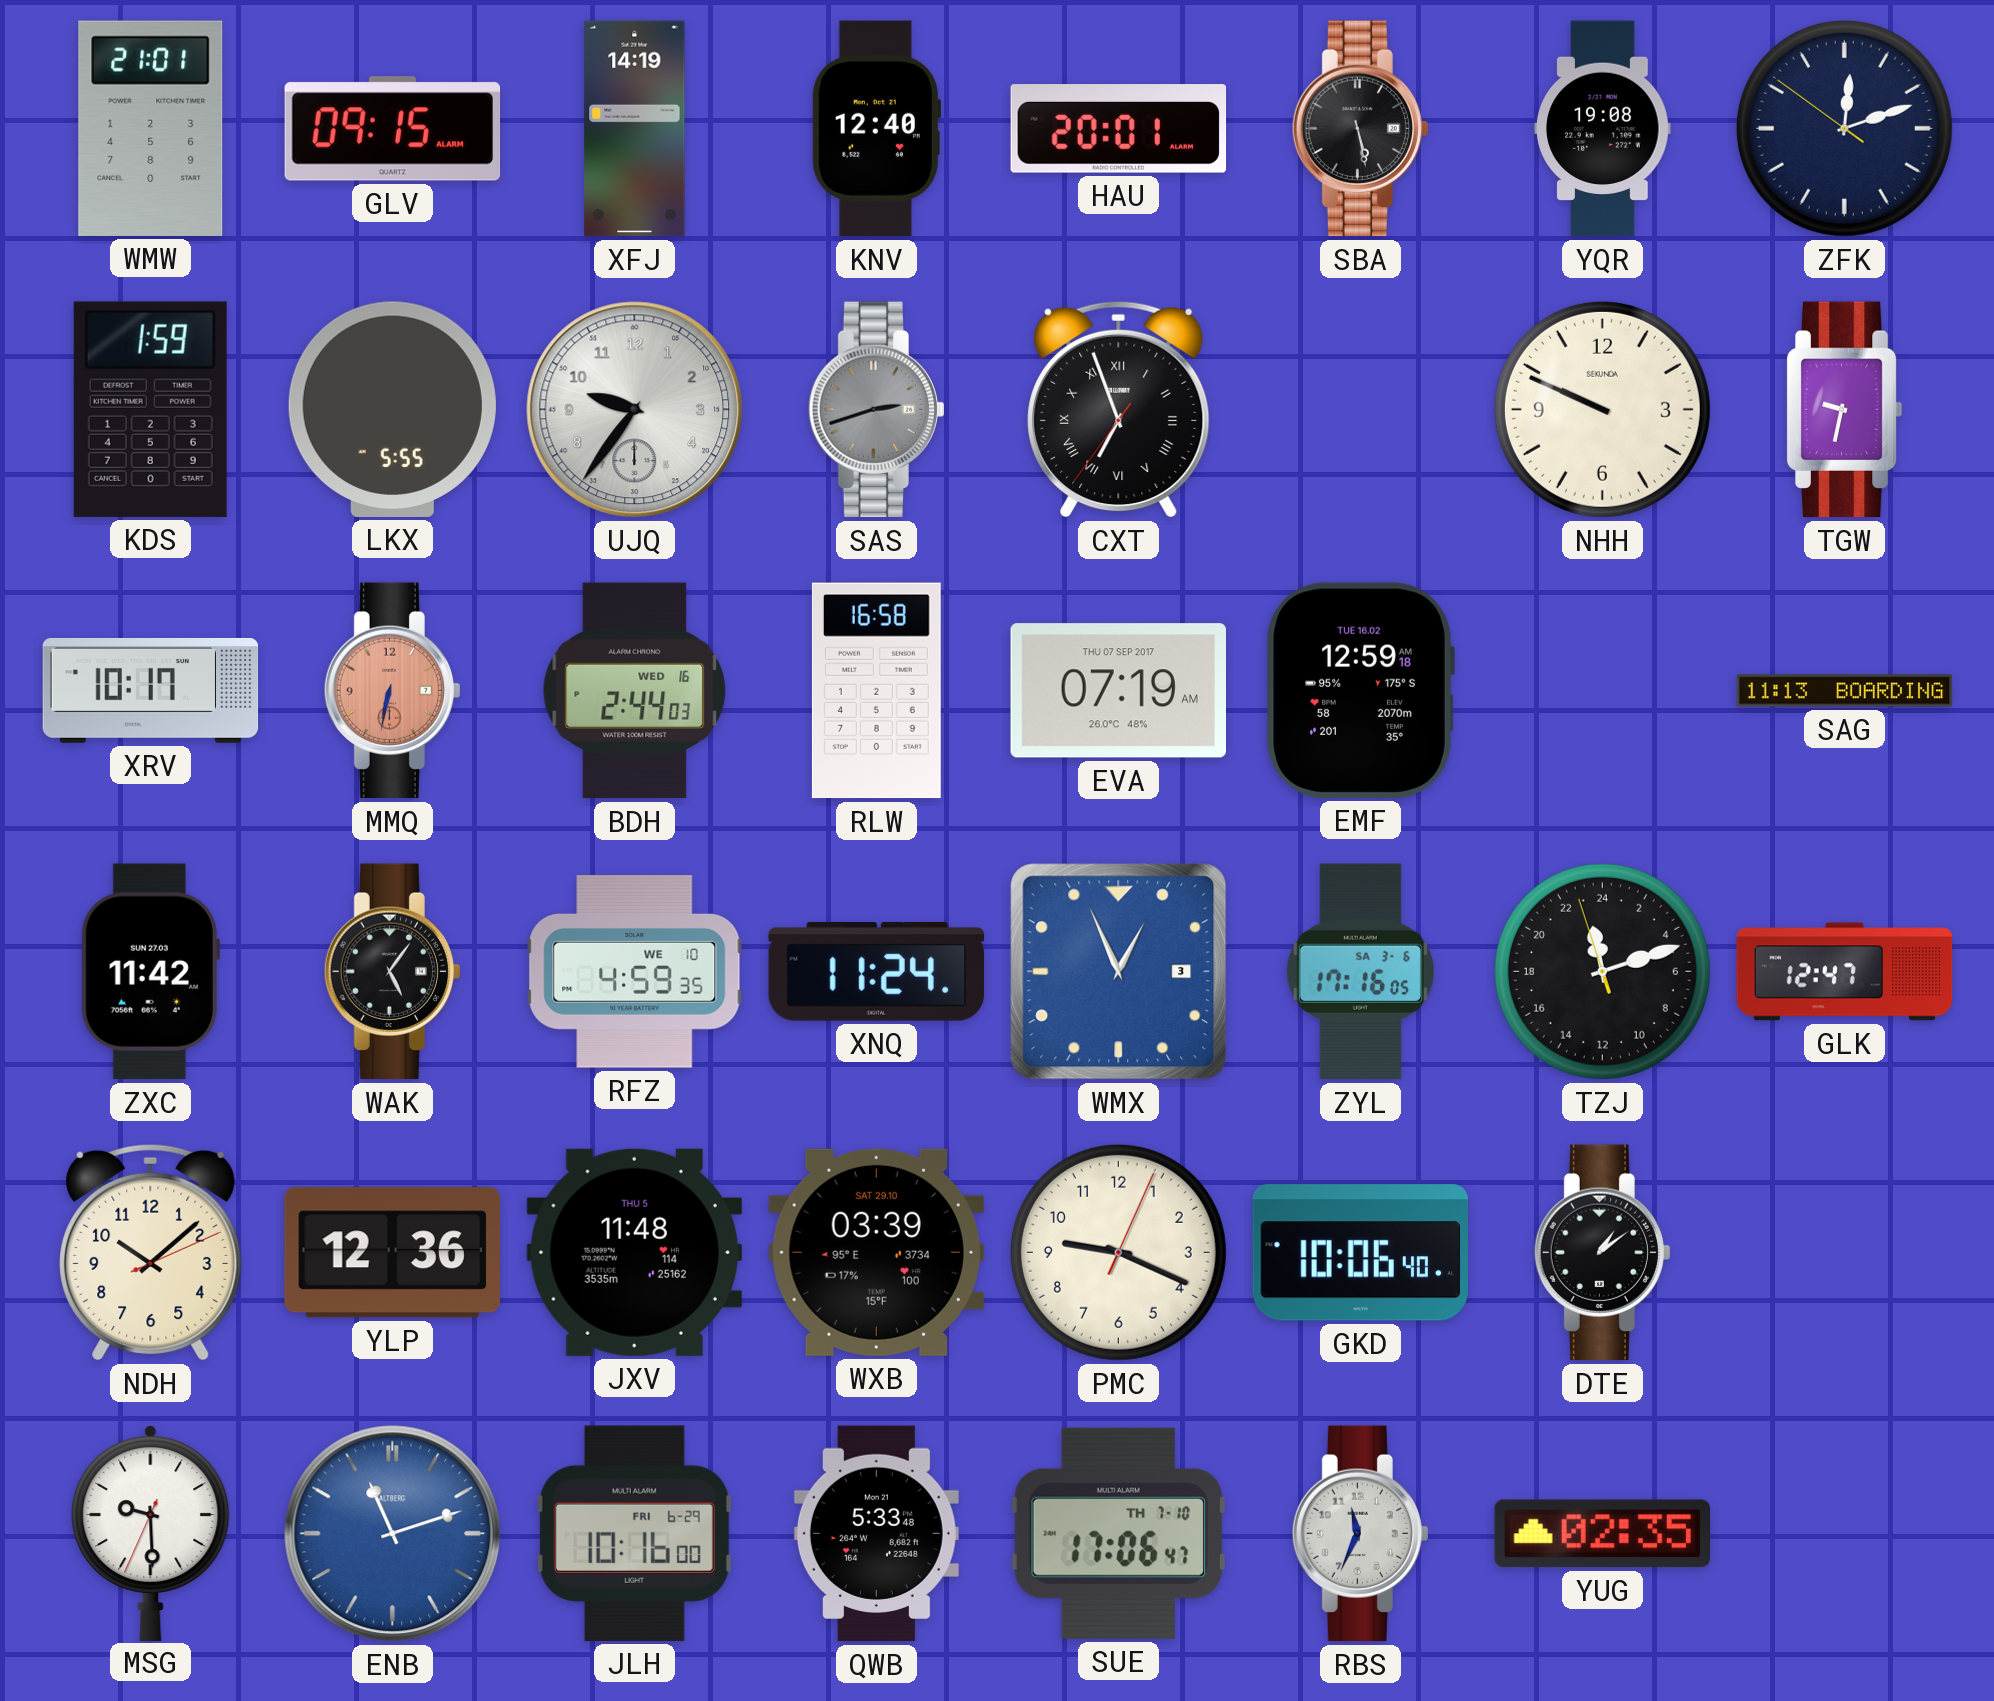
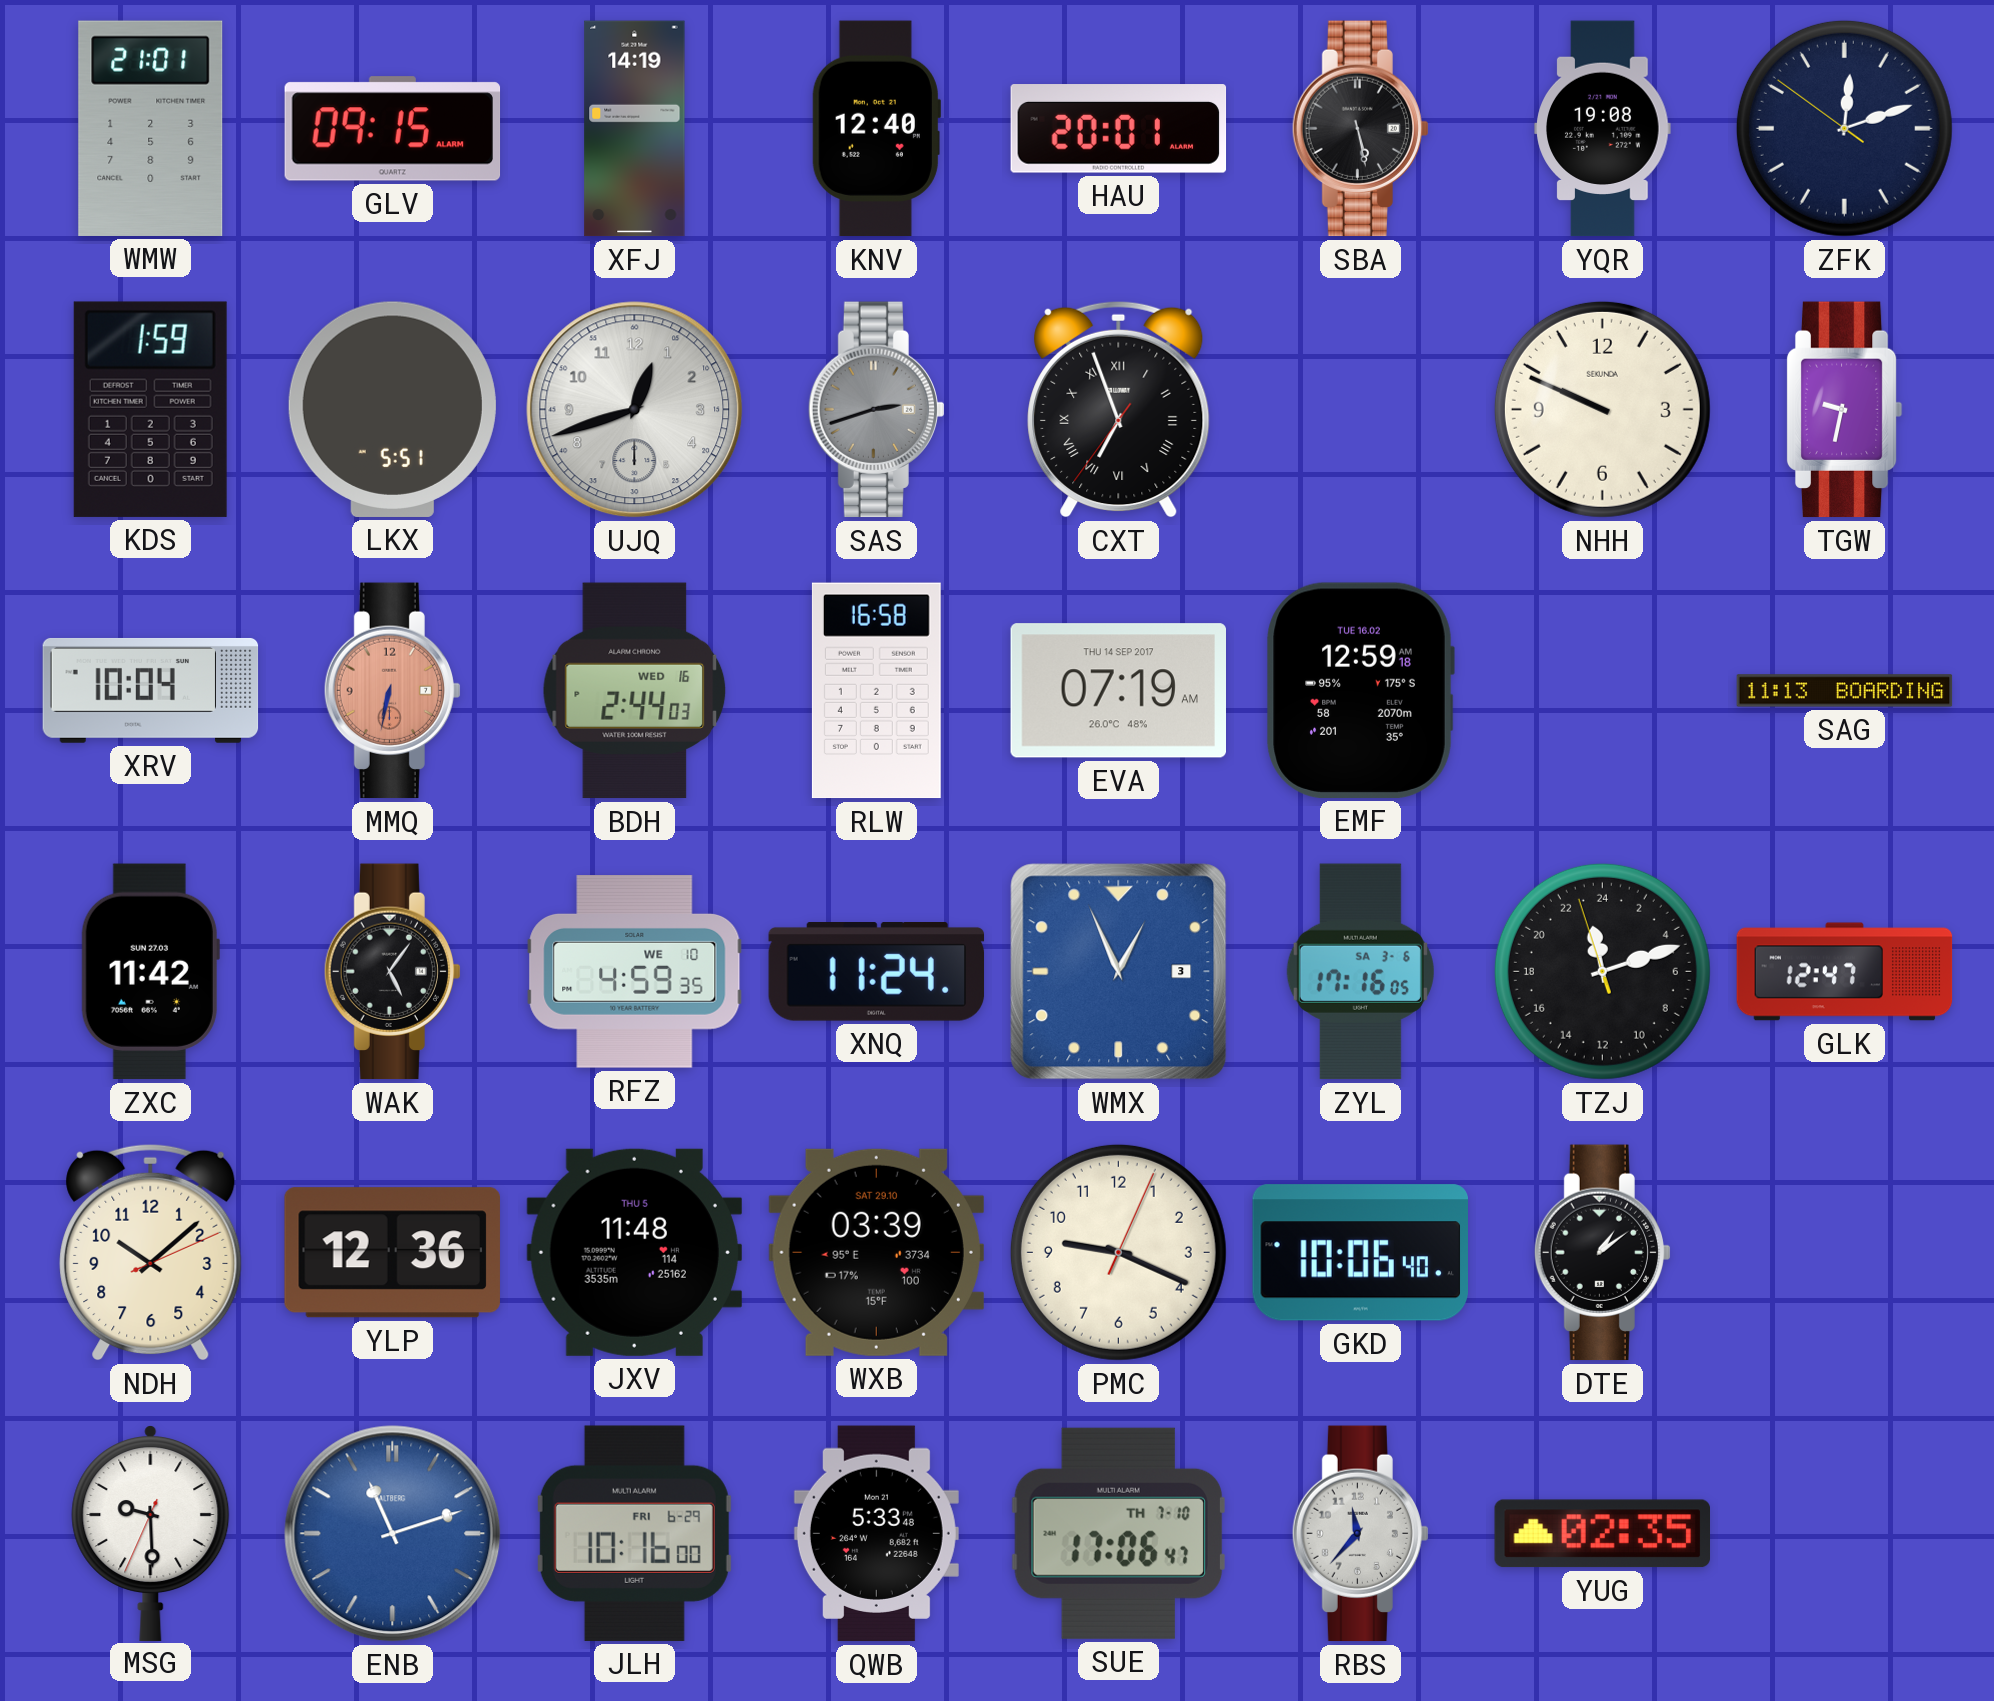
LKX: 5:55 -> 5:51
UJQ: 9:36 -> 12:42
XRV: 10:17 -> 10:04
EVA date: THU 07 SEP 2017 -> THU 14 SEP 2017
RBS: 11:34 -> 11:37
